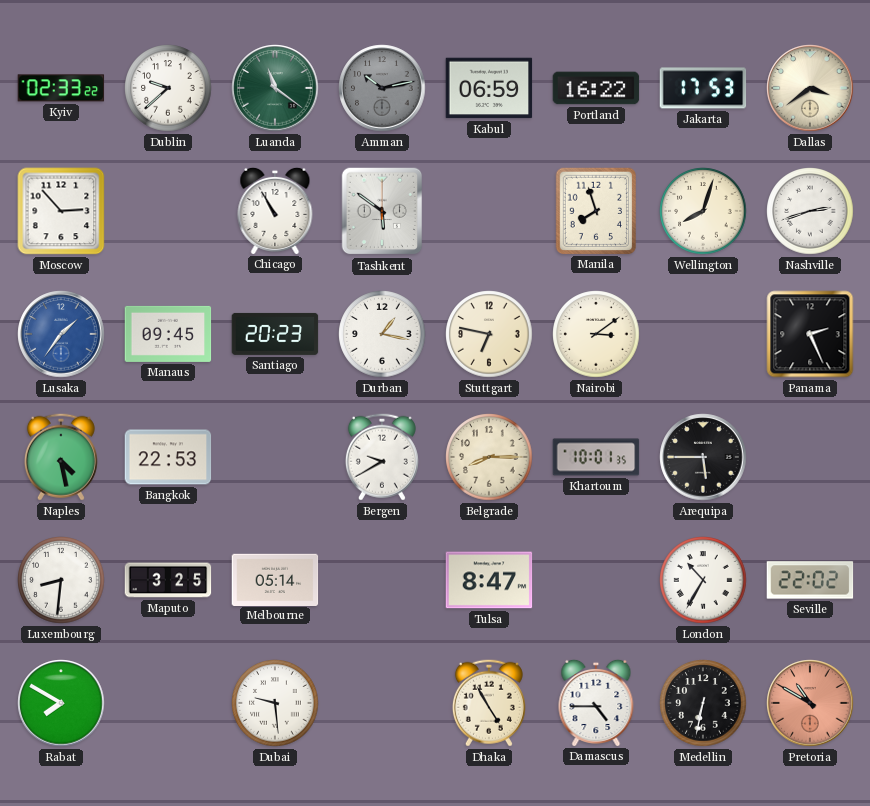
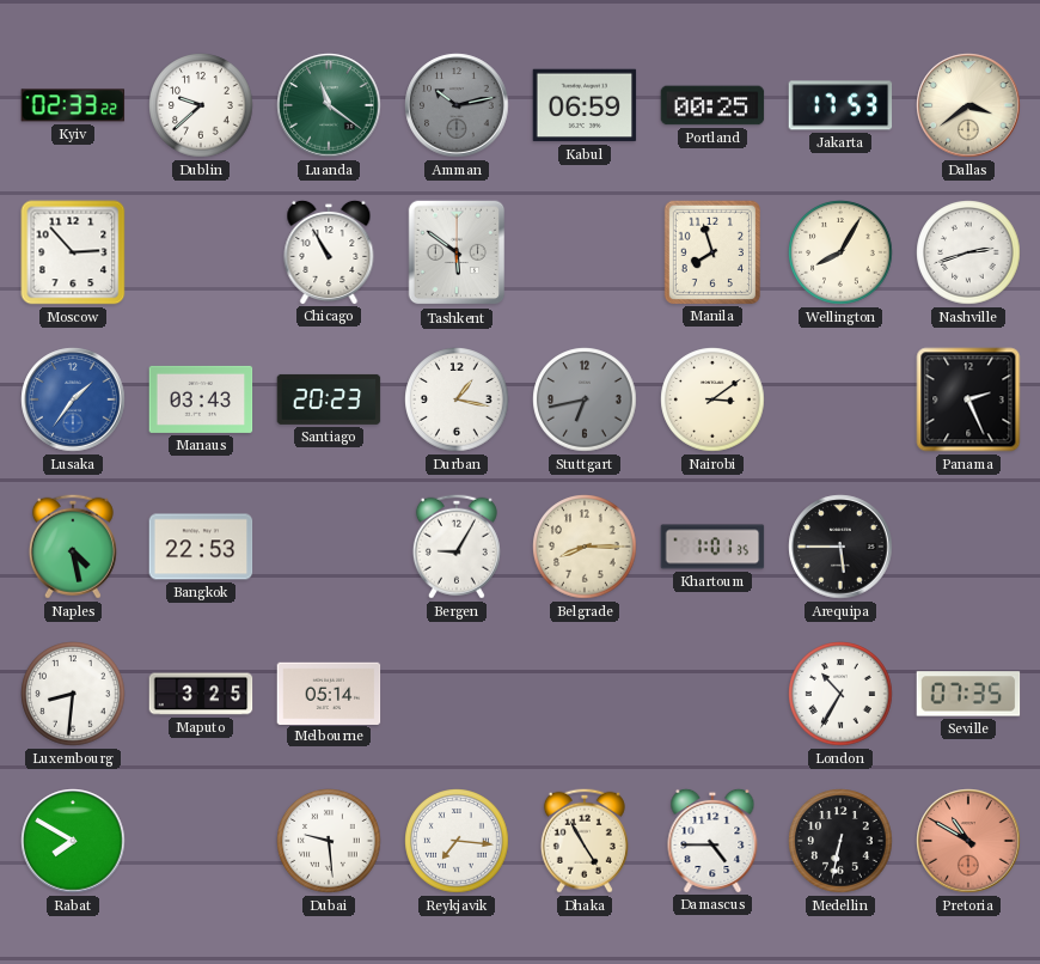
Portland: 16:22 -> 00:25
Wellington: 8:03 -> 8:05
Manaus: 09:45 -> 03:43
Stuttgart: 6:47 -> 6:43
Stuttgart dial: cream -> grey
Bergen: 9:40 -> 9:05
Khartoum: 10:01 -> 1:01
Tulsa: 8:47 -> none
Seville: 22:02 -> 07:35
Reykjavik: none -> 7:16
